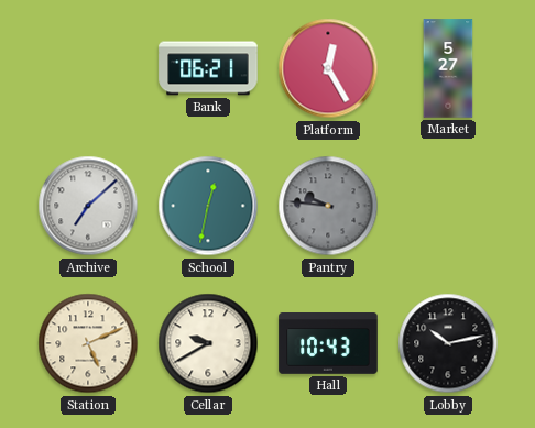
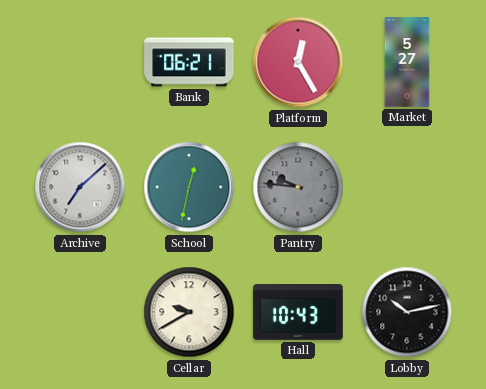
Station: 5:11 -> none
